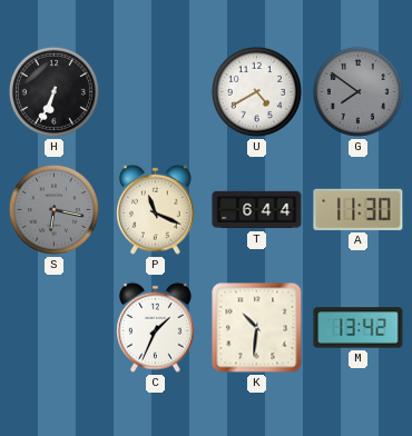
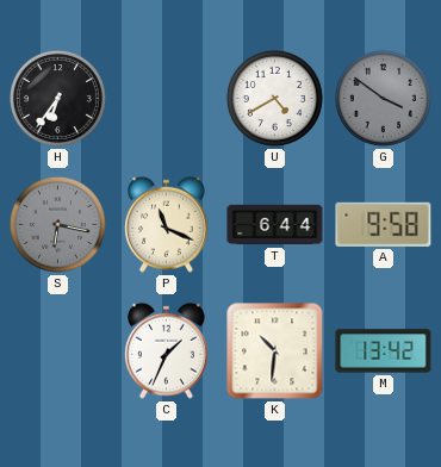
H: 6:34 -> 6:36
G: 7:51 -> 3:51
A: 11:30 -> 9:58
